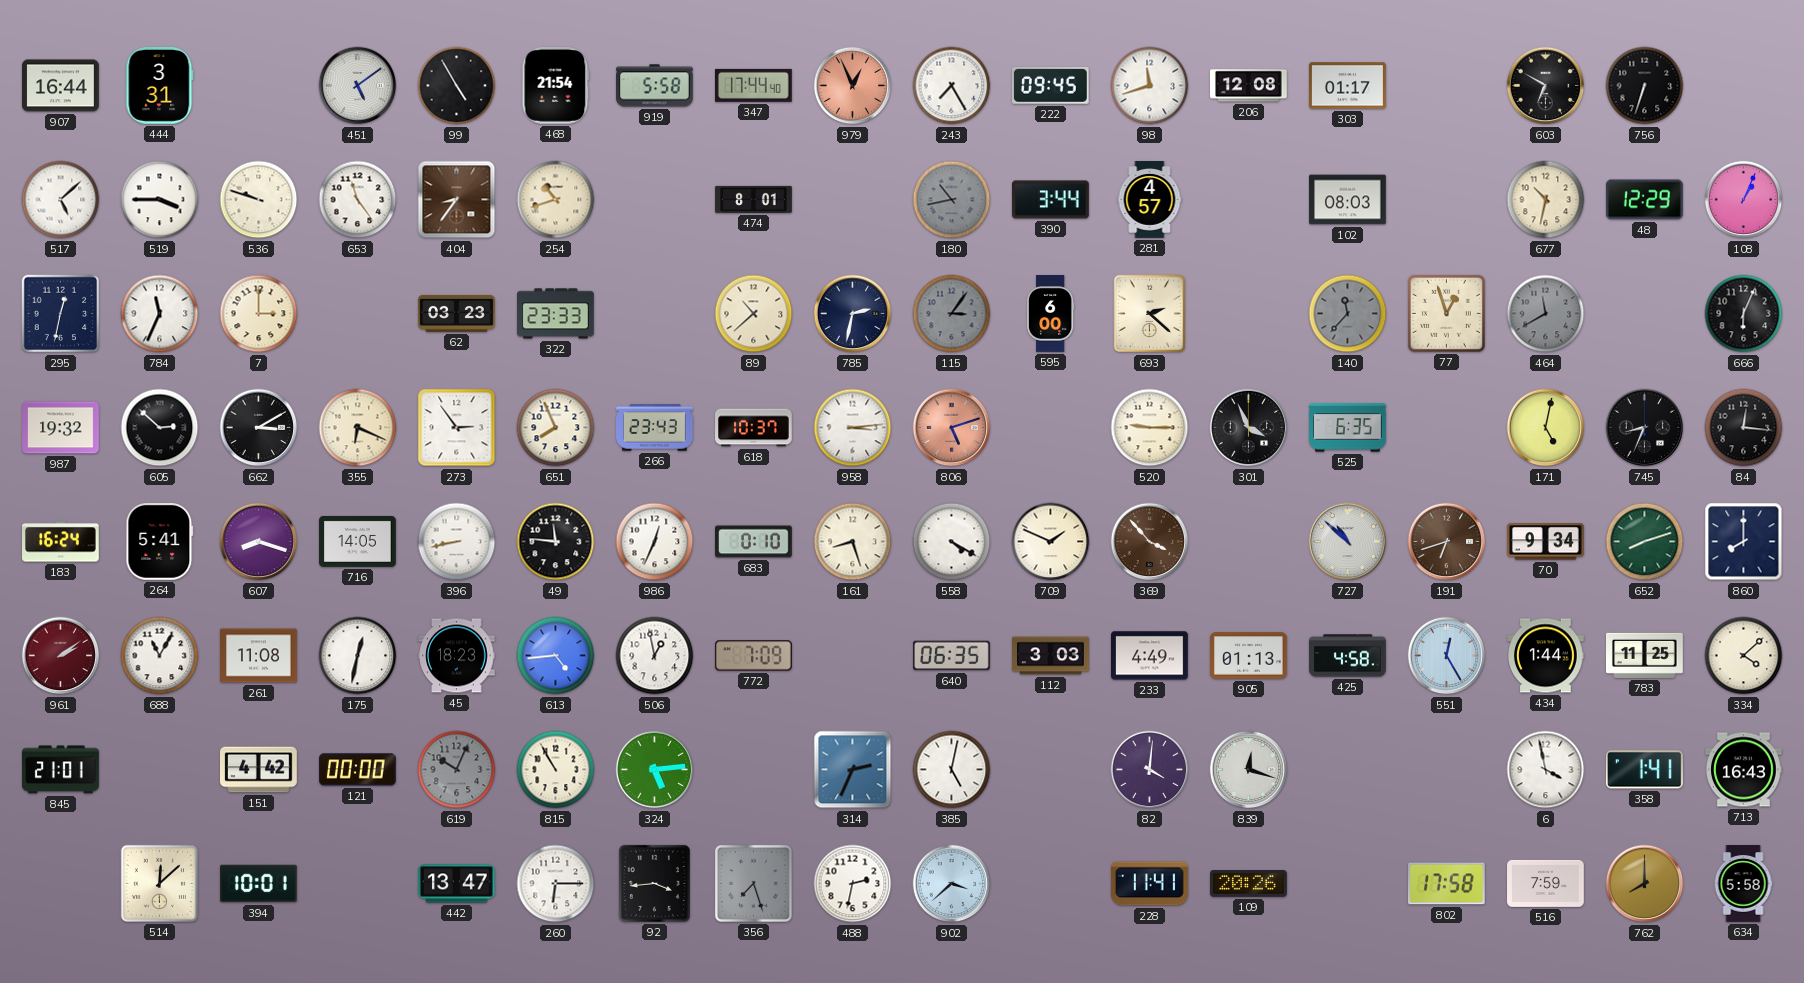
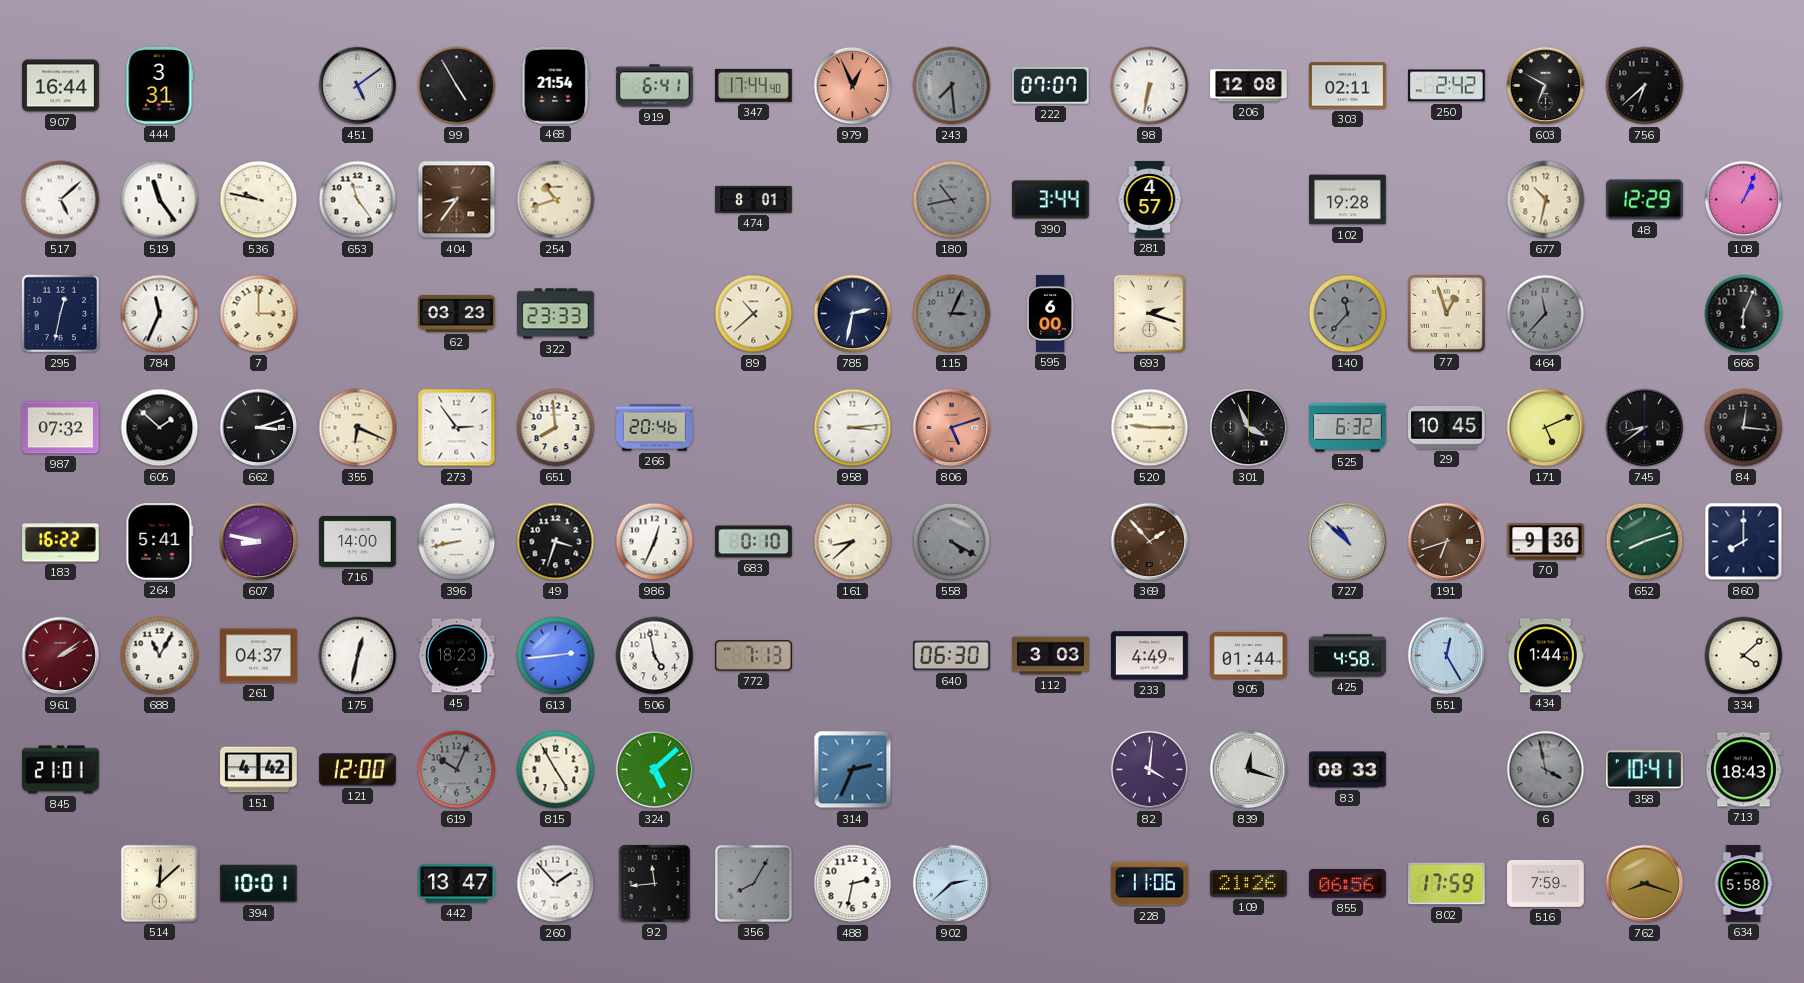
919: 5:58 -> 6:41
243: 7:25 -> 7:29
243 dial: white -> grey
222: 09:45 -> 07:07
98: 11:42 -> 6:32
303: 01:17 -> 02:11
250: none -> 2:42
756: 6:33 -> 6:38
519: 3:45 -> 11:24
536: 9:48 -> 9:47
102: 08:03 -> 19:28
115: 3:06 -> 3:04
693: 2:22 -> 2:18
464: 11:40 -> 11:37
987: 19:32 -> 07:32
605: 2:52 -> 1:52
662: 3:10 -> 3:12
651: 7:56 -> 7:59
266: 23:43 -> 20:46
618: 10:37 -> none
525: 6:35 -> 6:32
29: none -> 10:45
171: 5:02 -> 5:11
745: 8:34 -> 8:39
183: 16:24 -> 16:22
607: 8:18 -> 8:47
716: 14:05 -> 14:00
49: 11:46 -> 3:33
161: 8:27 -> 8:38
558 dial: white -> grey
709: 1:49 -> none
369: 3:53 -> 1:53
70: 9:34 -> 9:36
261: 11:08 -> 04:37
613: 4:44 -> 2:44
506: 12:58 -> 4:58
772: 7:09 -> 7:13
640: 06:35 -> 06:30
905: 01:13 -> 01:44
783: 11:25 -> none
121: 00:00 -> 12:00
815: 10:55 -> 4:55
324: 5:14 -> 5:08
385: 5:02 -> none
83: none -> 08:33
6 dial: white -> grey
358: 1:41 -> 10:41
713: 16:43 -> 18:43
260: 6:15 -> 1:53
92: 3:44 -> 11:44
356: 7:27 -> 8:05
902: 3:38 -> 2:38
228: 11:41 -> 11:06
109: 20:26 -> 21:26
855: none -> 06:56
802: 17:58 -> 17:59
762: 8:00 -> 8:18
